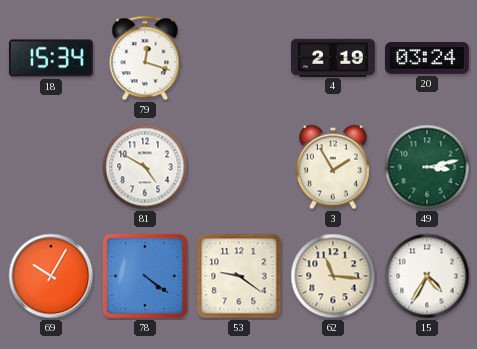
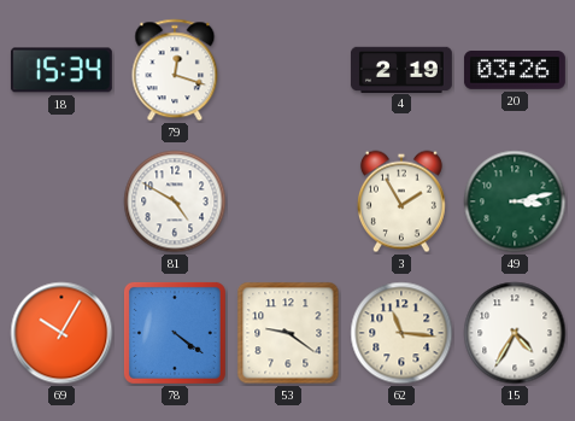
20: 03:24 -> 03:26
